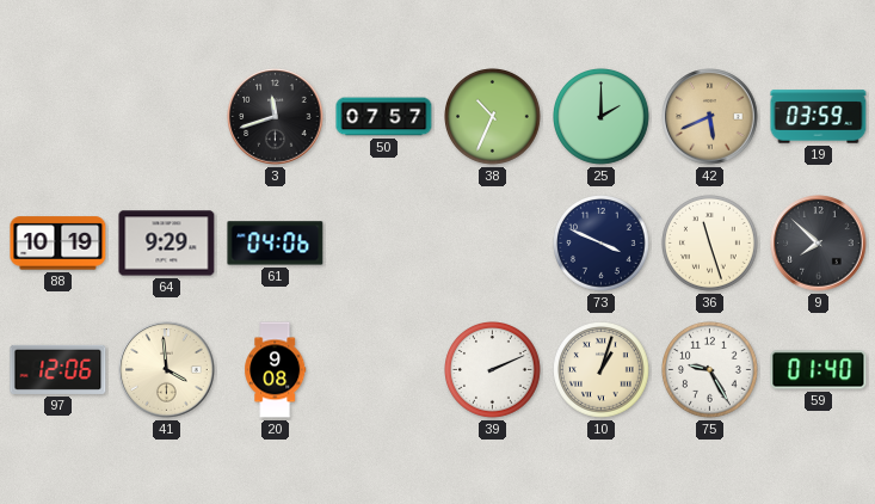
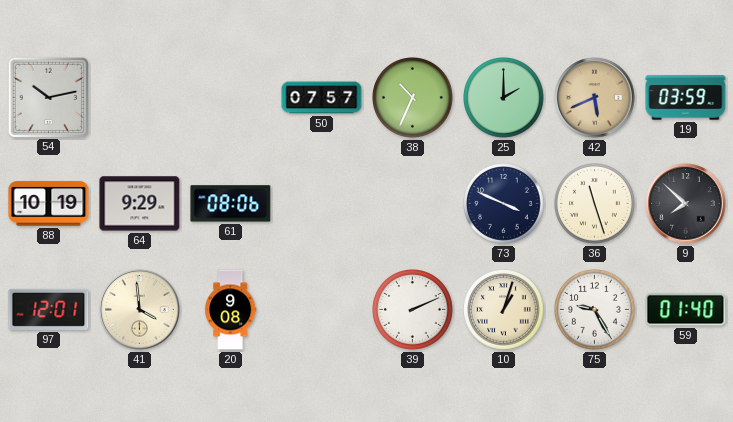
54: none -> 10:13
3: 11:42 -> none
61: 04:06 -> 08:06
97: 12:06 -> 12:01
